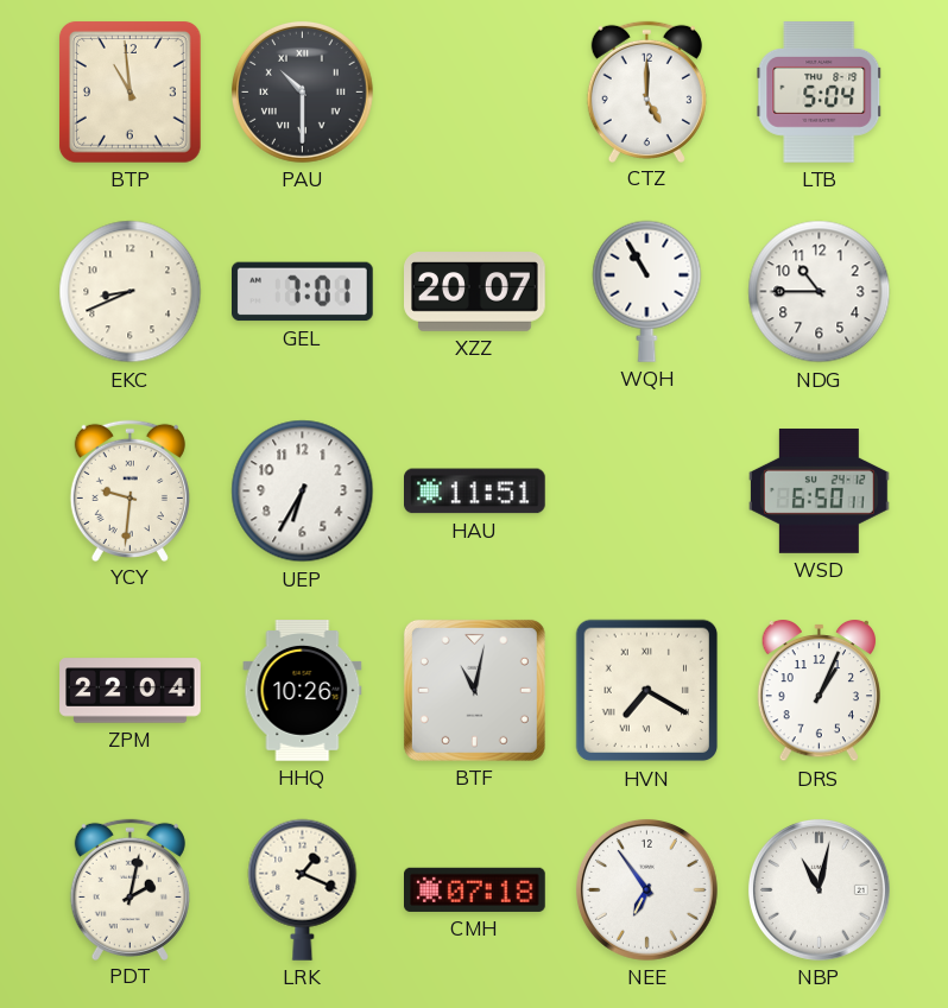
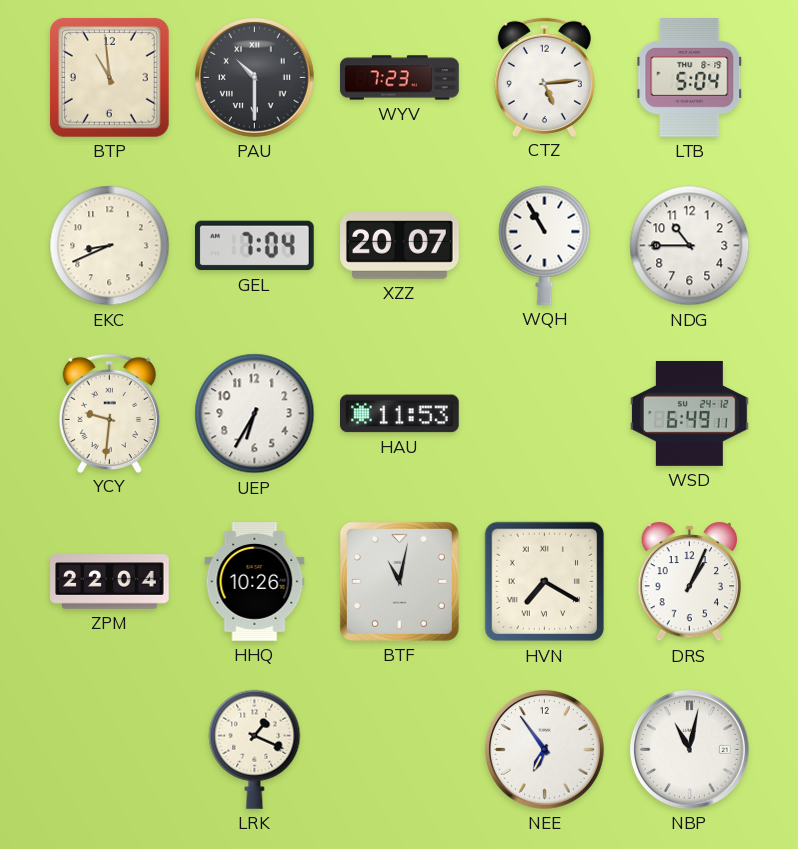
WYV: none -> 7:23
CTZ: 5:00 -> 5:14
GEL: 7:01 -> 7:04
HAU: 11:51 -> 11:53
WSD: 6:50 -> 6:49
PDT: 2:02 -> none
CMH: 07:18 -> none
